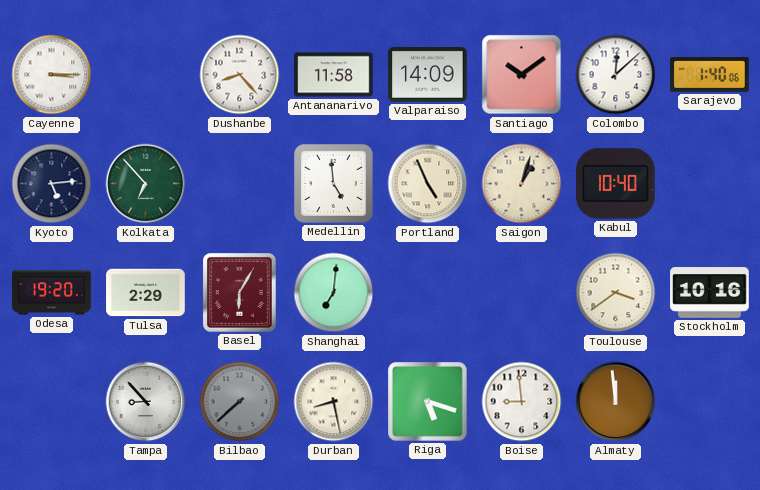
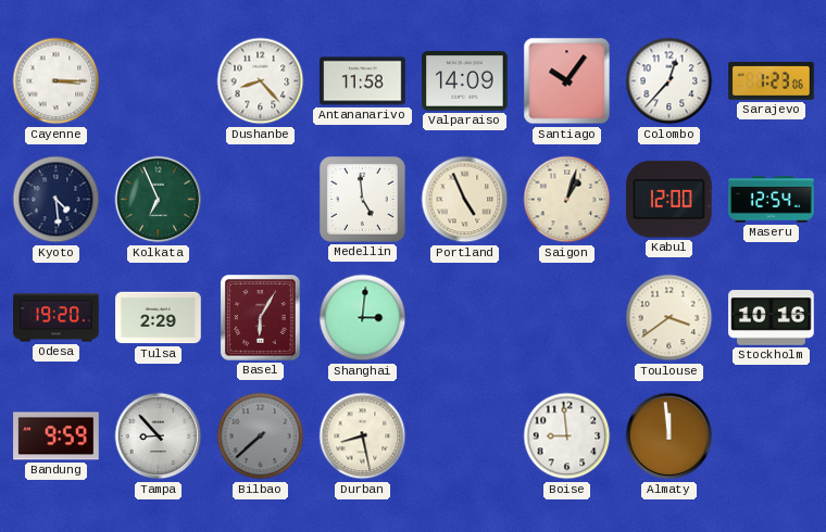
Santiago: 10:09 -> 10:06
Colombo: 12:08 -> 12:37
Sarajevo: 1:40 -> 1:23
Kyoto: 5:14 -> 4:29
Kolkata: 6:53 -> 6:56
Kabul: 10:40 -> 12:00
Maseru: none -> 12:54
Shanghai: 7:01 -> 3:01
Bandung: none -> 9:59
Riga: 5:18 -> none
